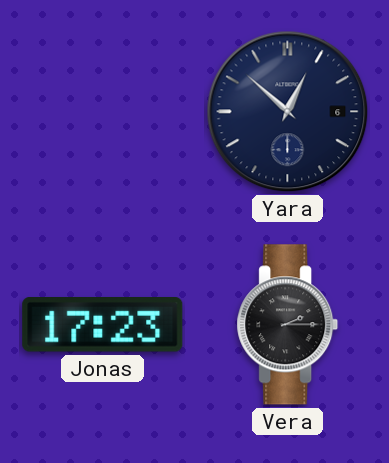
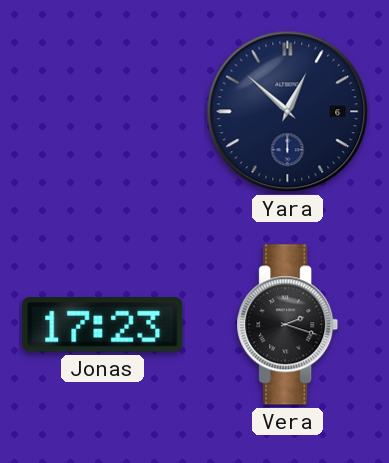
Vera: 2:15 -> 2:18
